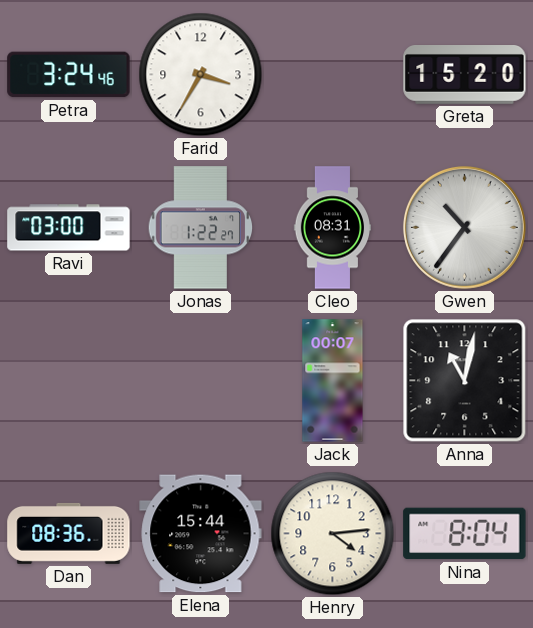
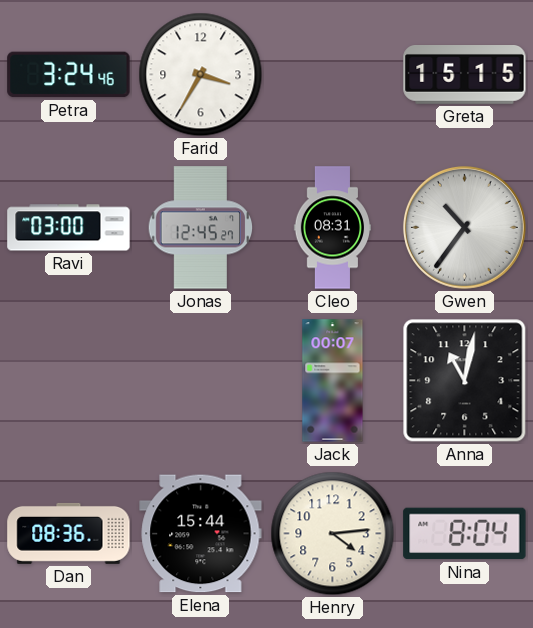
Greta: 15:20 -> 15:15
Jonas: 1:22 -> 12:45
